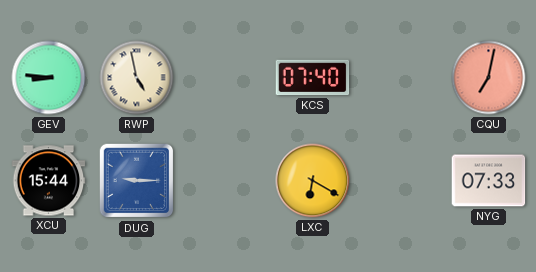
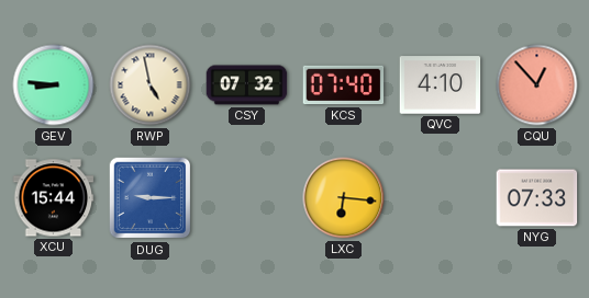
CSY: none -> 07:32
QVC: none -> 4:10
CQU: 7:02 -> 12:53
LXC: 6:20 -> 6:16
